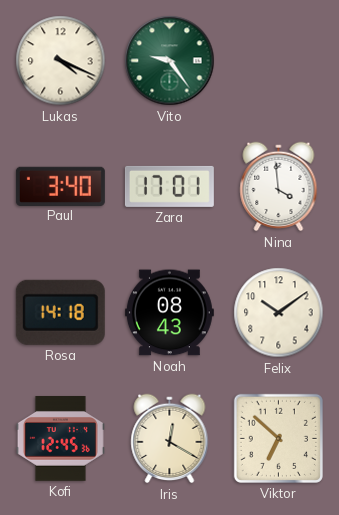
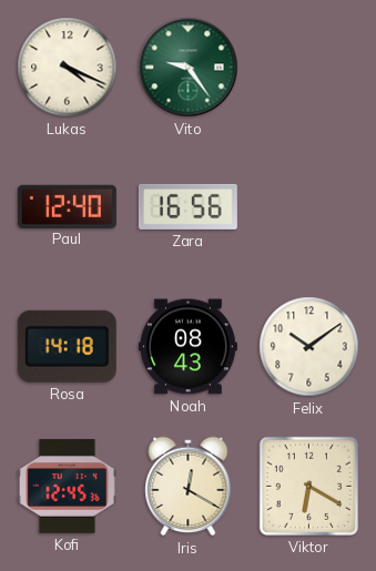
Paul: 3:40 -> 12:40
Zara: 17:01 -> 16:56
Nina: 3:59 -> none
Viktor: 6:52 -> 6:20
